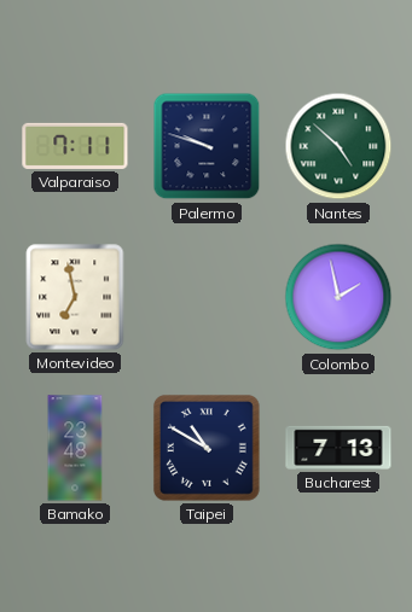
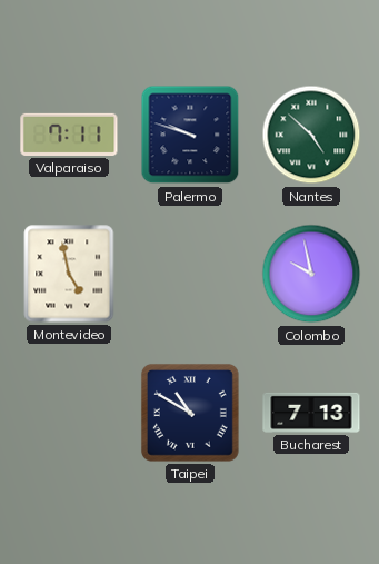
Montevideo: 6:58 -> 4:58
Colombo: 1:58 -> 9:58
Bamako: 23:48 -> none
